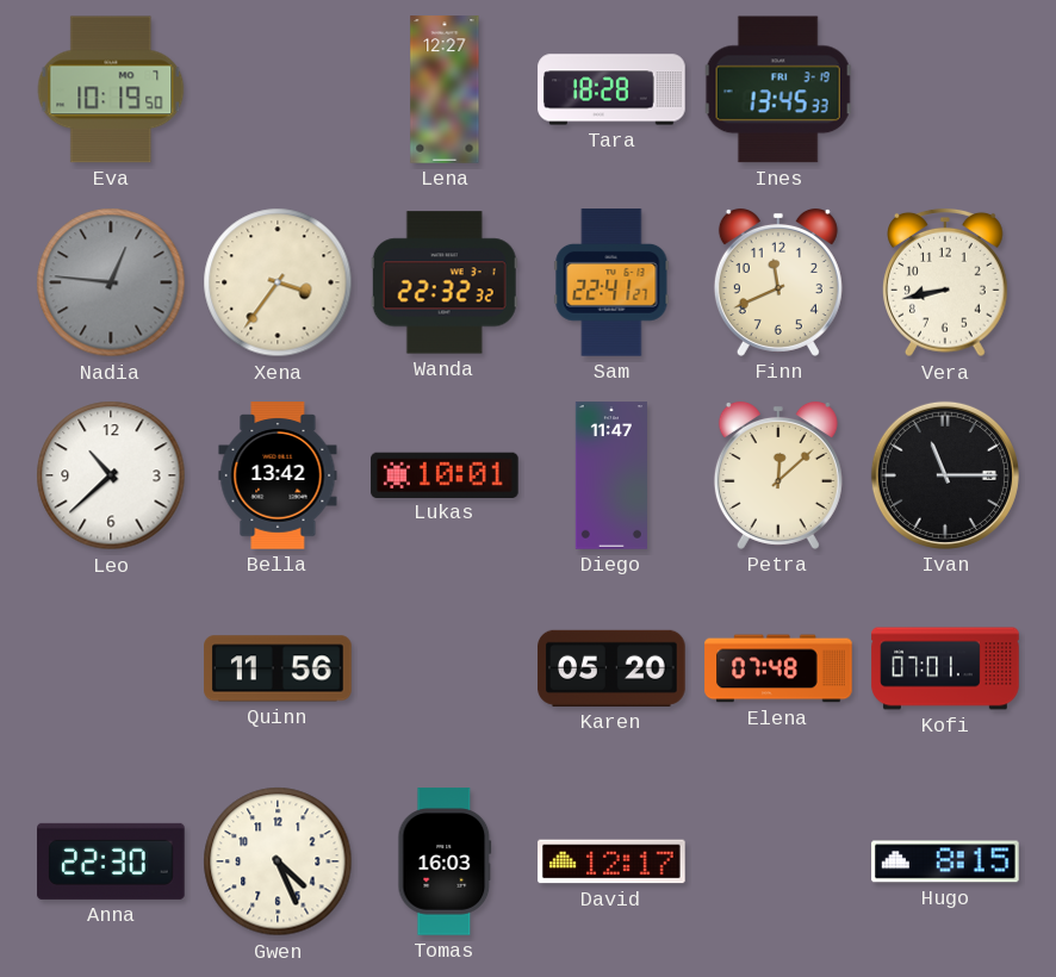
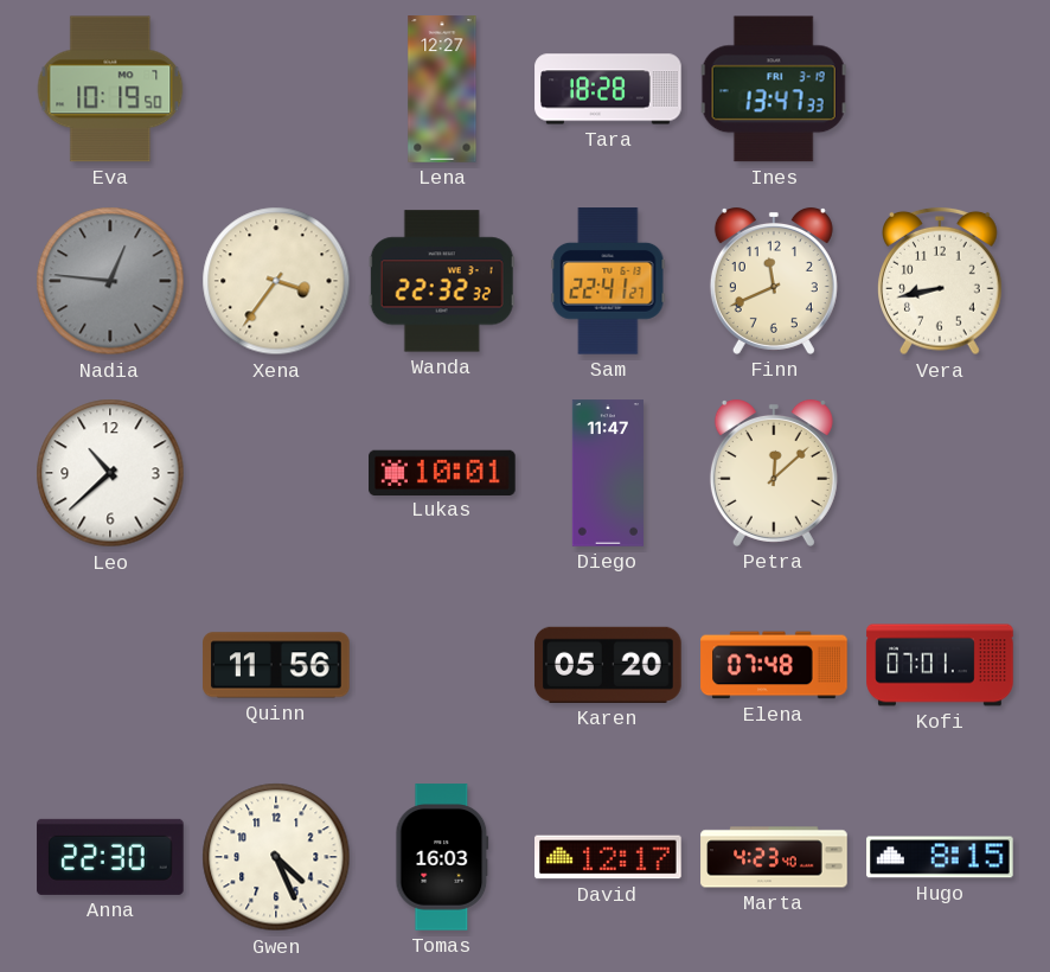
Ines: 13:45 -> 13:47
Bella: 13:42 -> none
Ivan: 11:15 -> none
Marta: none -> 4:23
